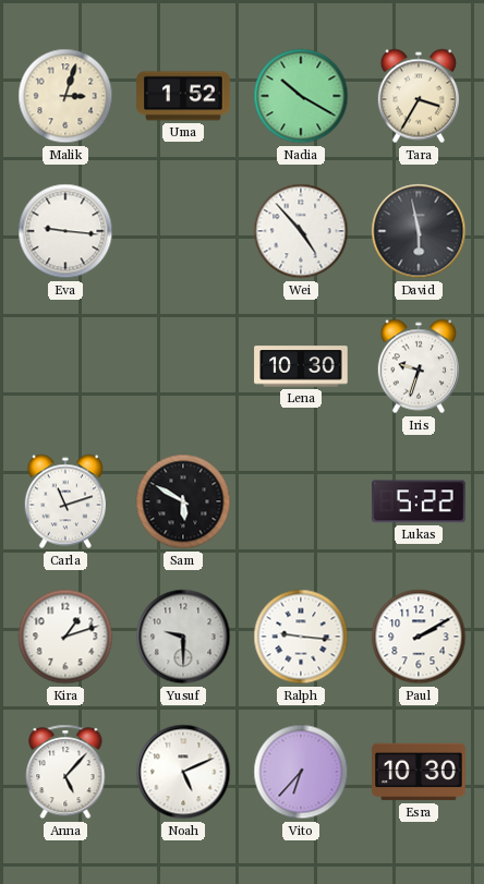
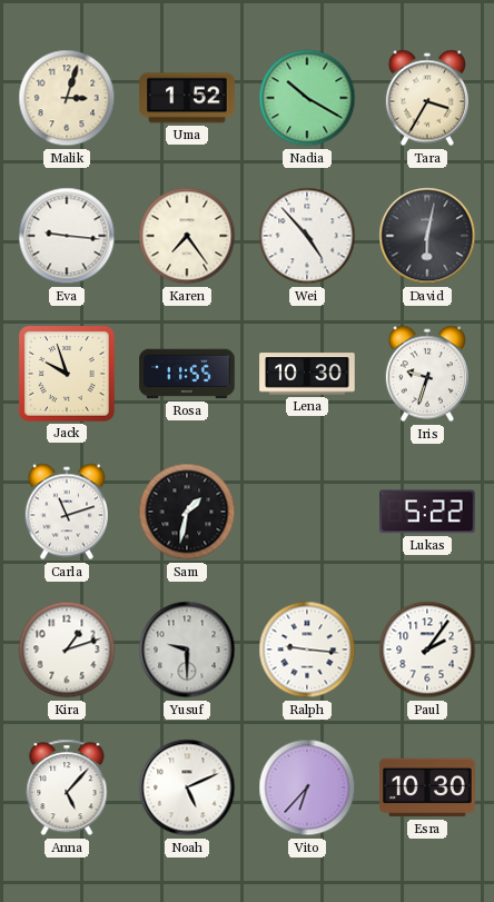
Karen: none -> 7:24
David: 5:58 -> 6:02
Jack: none -> 9:57
Rosa: none -> 11:55
Sam: 5:50 -> 1:32
Paul: 2:10 -> 2:06
